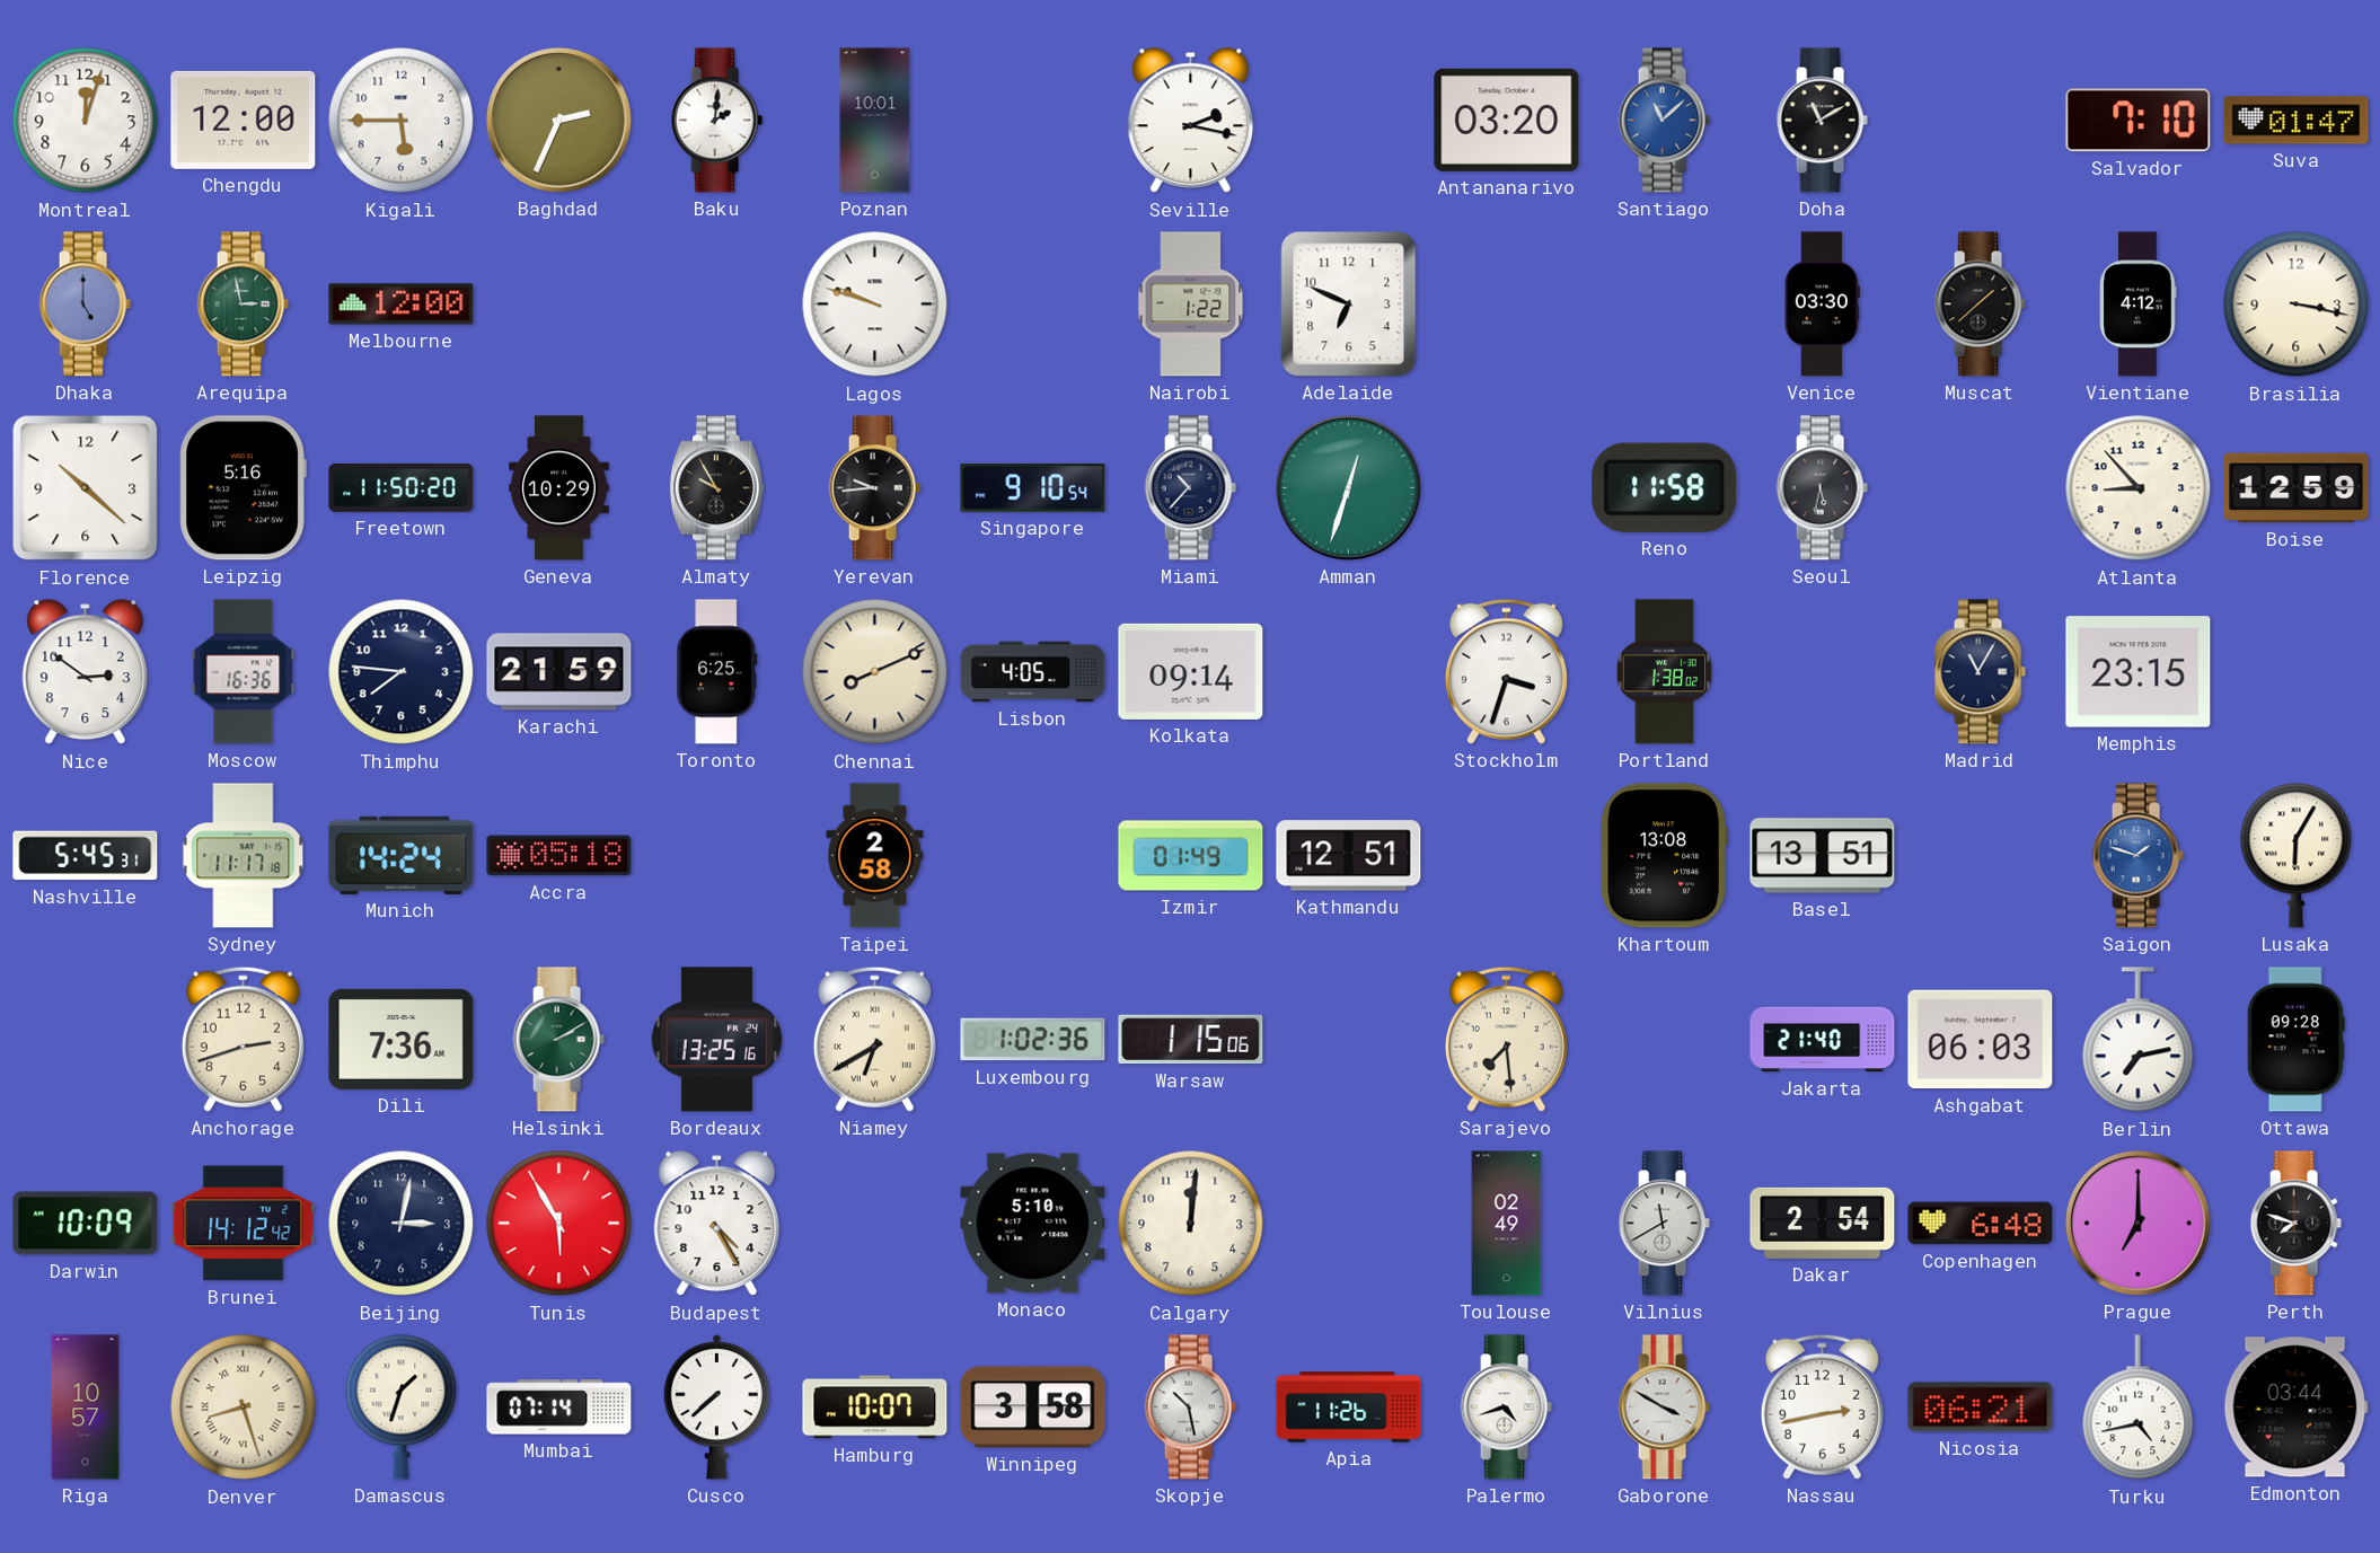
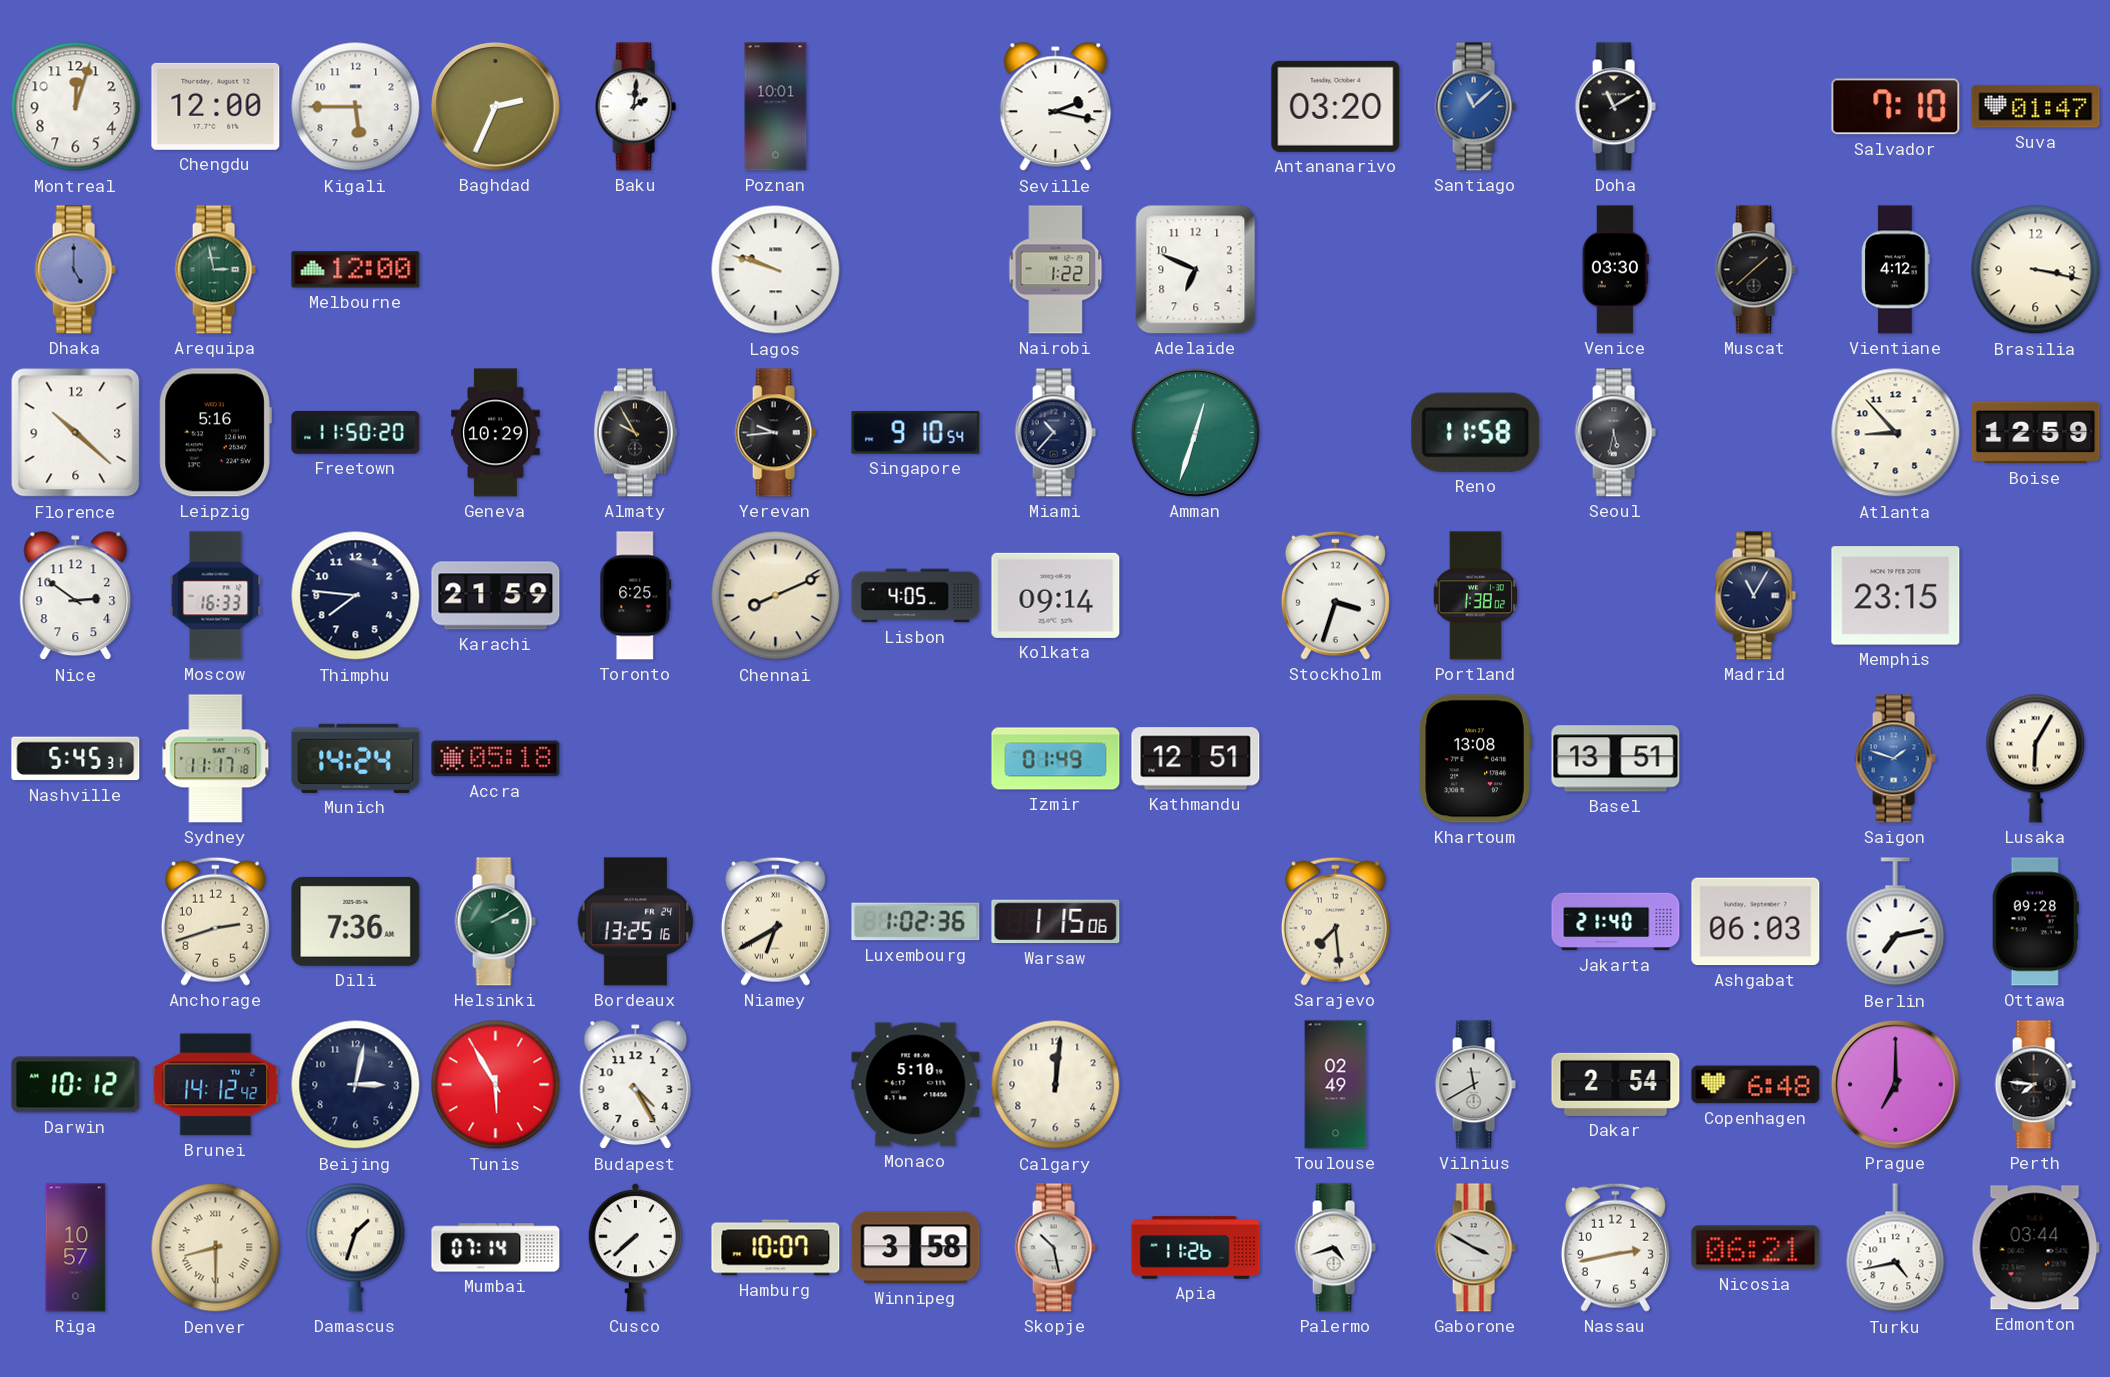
Moscow: 16:36 -> 16:33
Taipei: 2:58 -> none
Darwin: 10:09 -> 10:12
Perth: 7:48 -> 7:46
Denver: 8:27 -> 8:30
